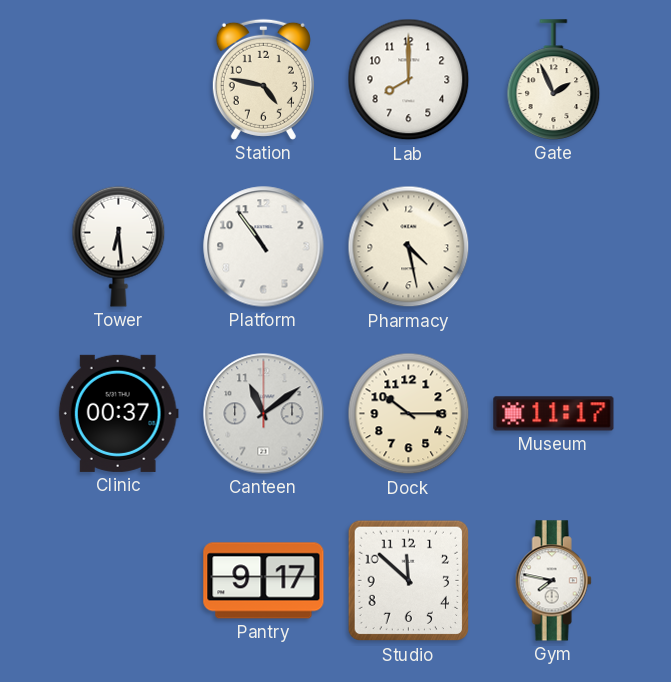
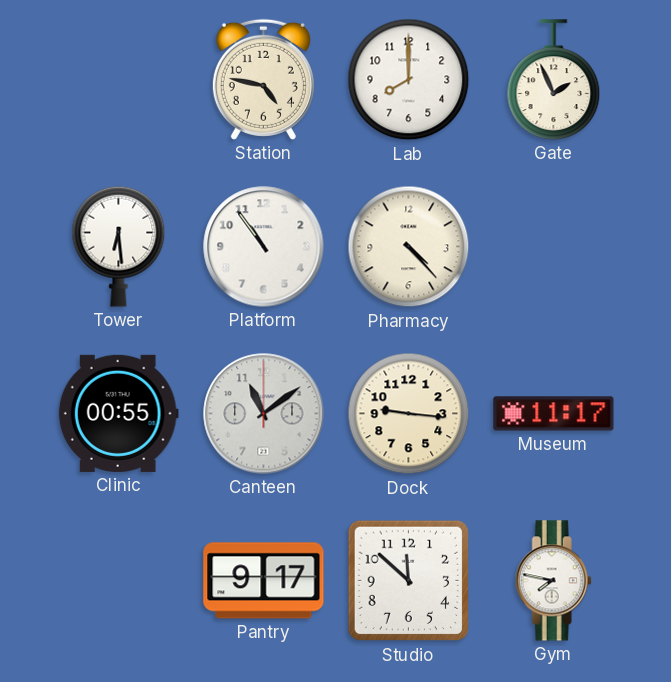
Pharmacy: 4:28 -> 4:23
Clinic: 00:37 -> 00:55
Dock: 10:15 -> 9:16
